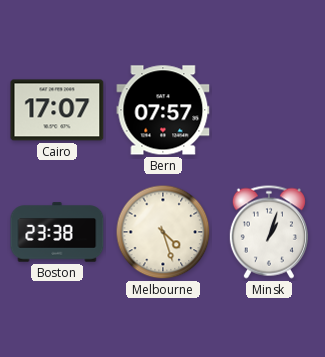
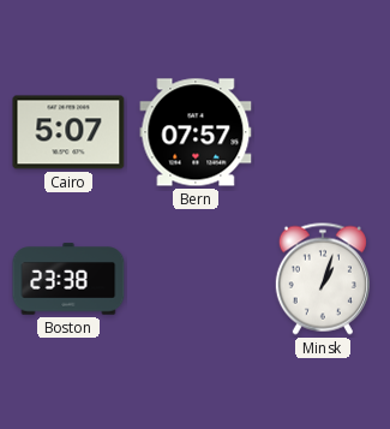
Cairo: 17:07 -> 5:07
Melbourne: 4:27 -> none
